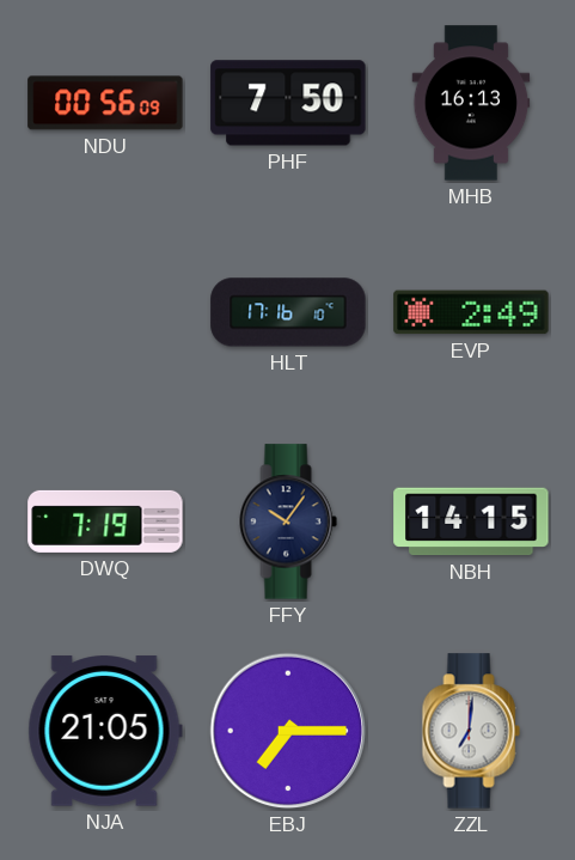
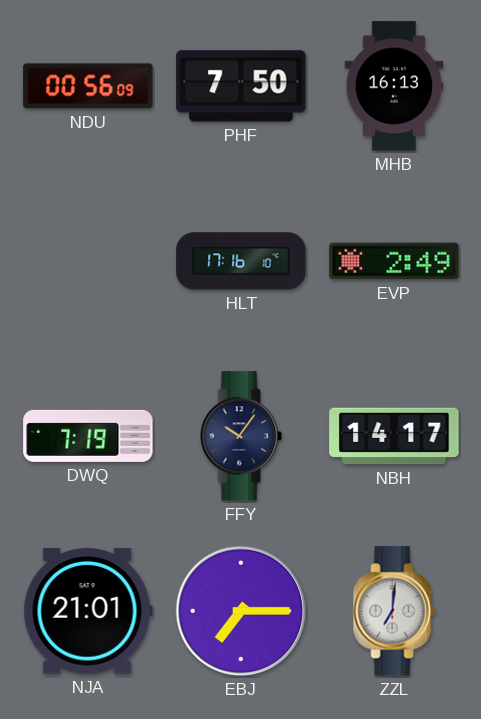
NBH: 14:15 -> 14:17
NJA: 21:05 -> 21:01
